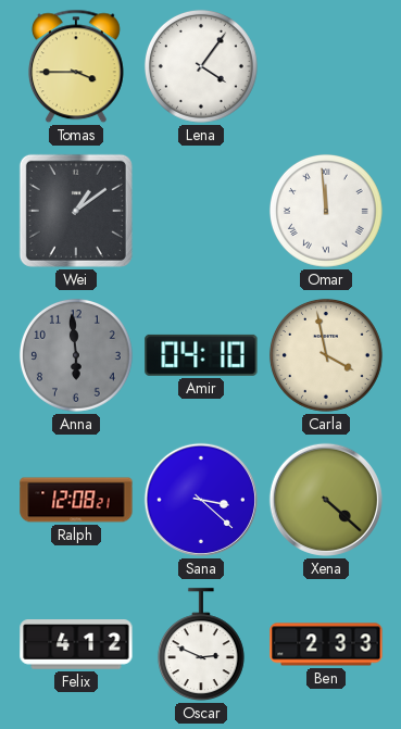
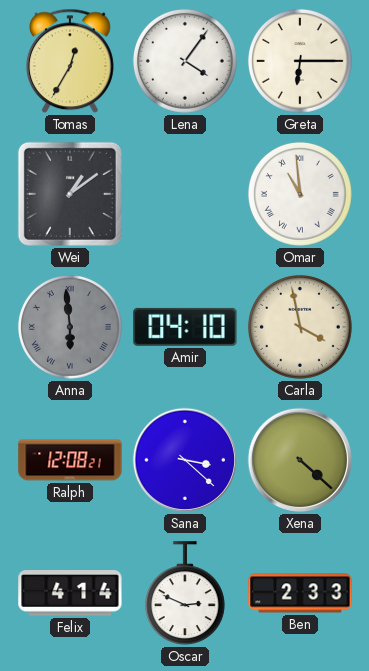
Tomas: 3:45 -> 12:35
Greta: none -> 6:15
Omar: 11:59 -> 10:59
Anna numerals: Arabic -> Roman
Felix: 4:12 -> 4:14
